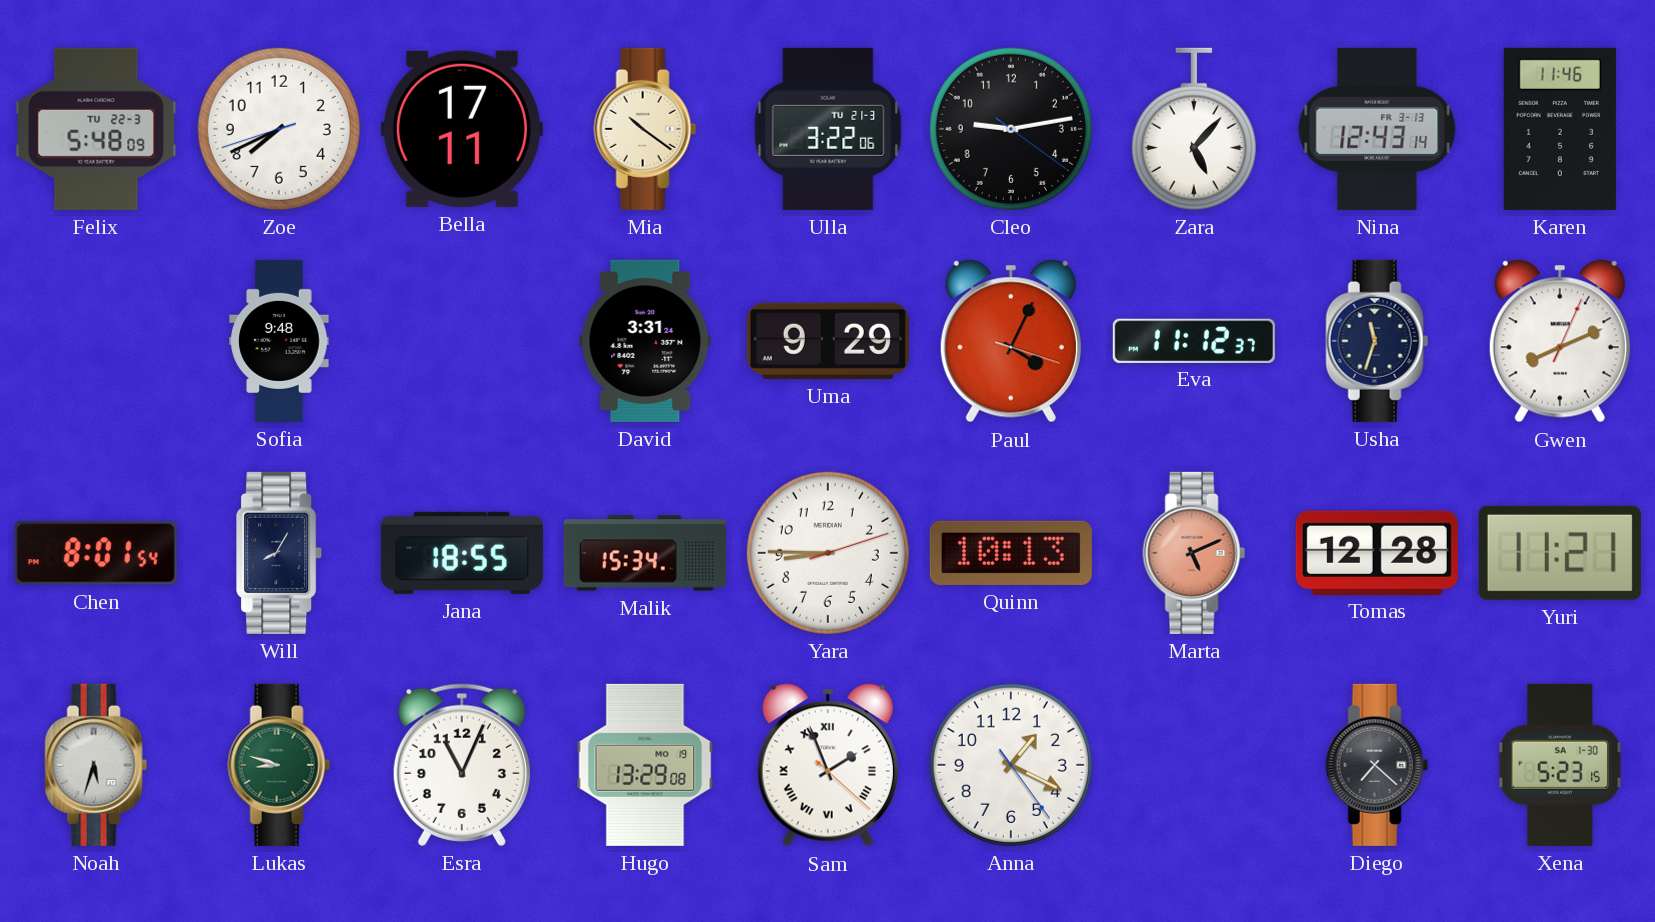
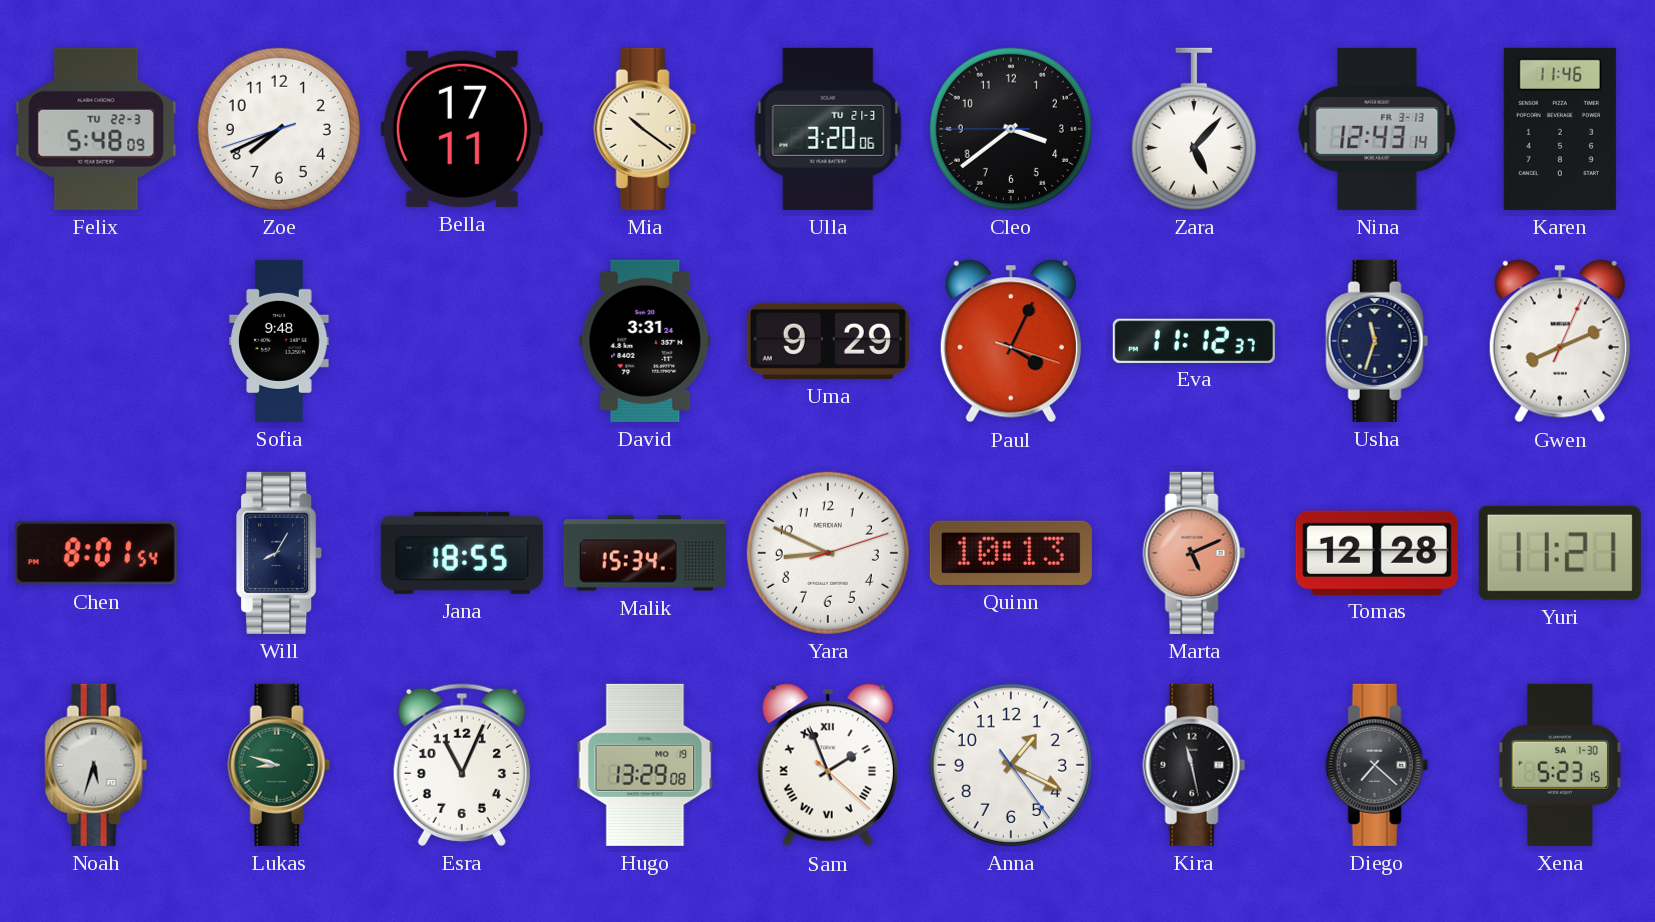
Ulla: 3:22 -> 3:20
Cleo: 9:13 -> 3:38
Yara: 8:45 -> 8:49
Kira: none -> 11:28
